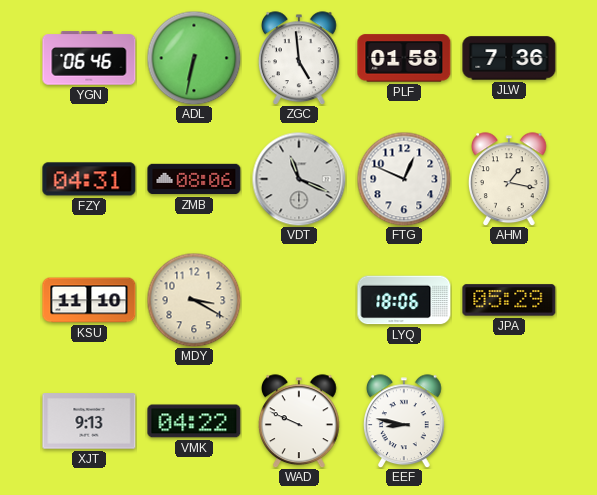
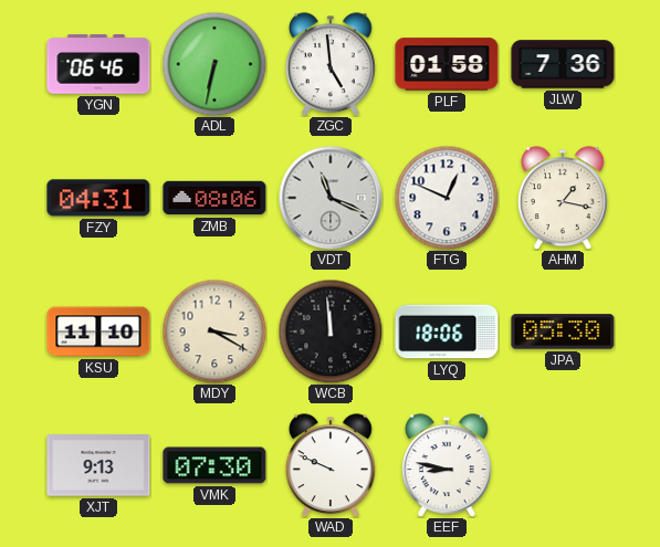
WCB: none -> 11:59
JPA: 05:29 -> 05:30
VMK: 04:22 -> 07:30
